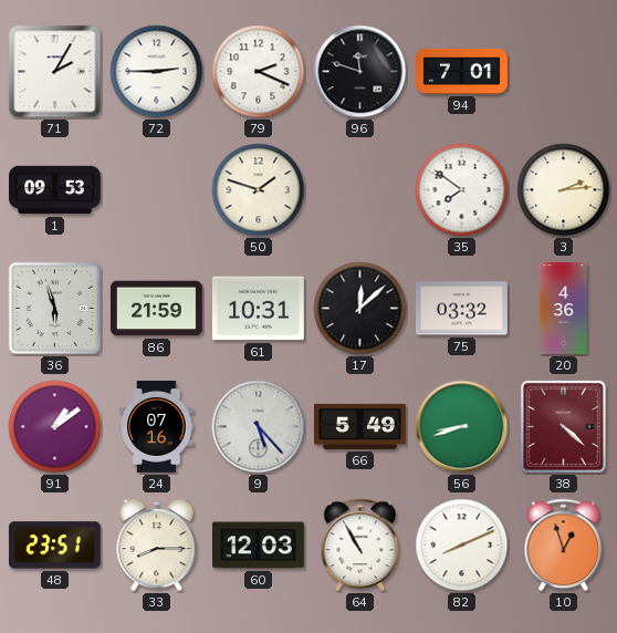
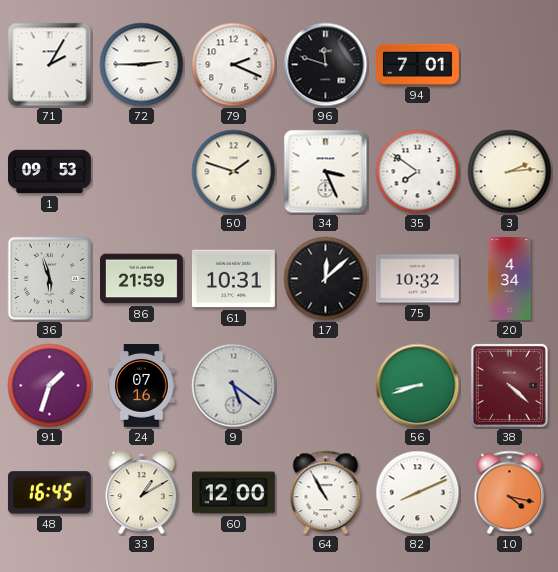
34: none -> 3:26
75: 03:32 -> 10:32
20: 4:36 -> 4:34
91: 1:09 -> 1:33
9: 5:23 -> 5:21
66: 5:49 -> none
48: 23:51 -> 16:45
33: 8:15 -> 1:10
60: 12:03 -> 12:00
10: 12:57 -> 4:17
